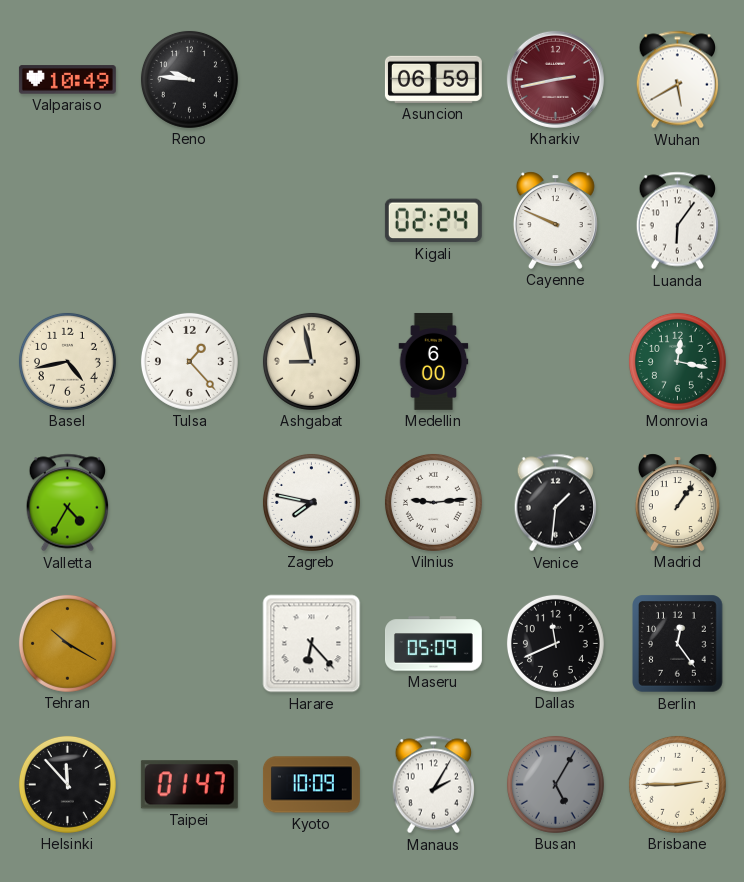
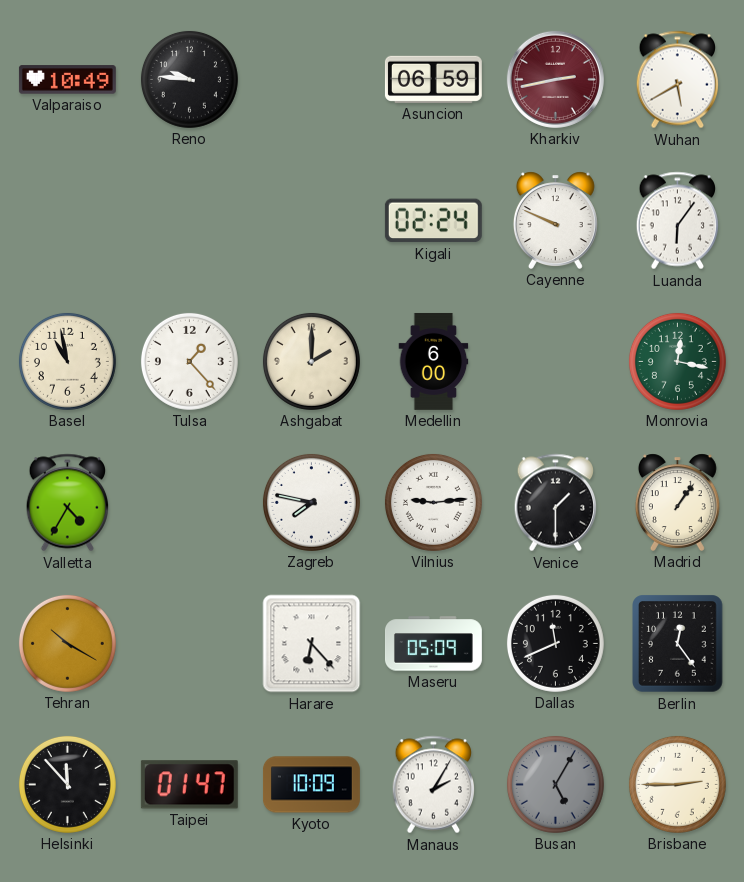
Basel: 4:43 -> 10:58
Ashgabat: 8:58 -> 2:00
Venice: 1:31 -> 1:30
